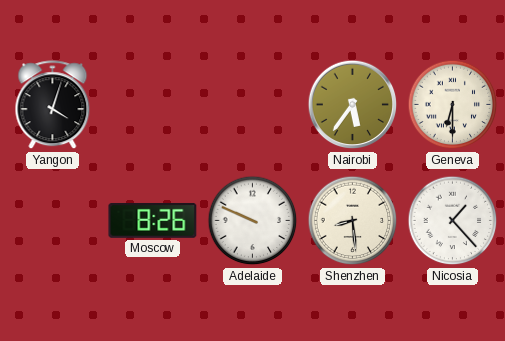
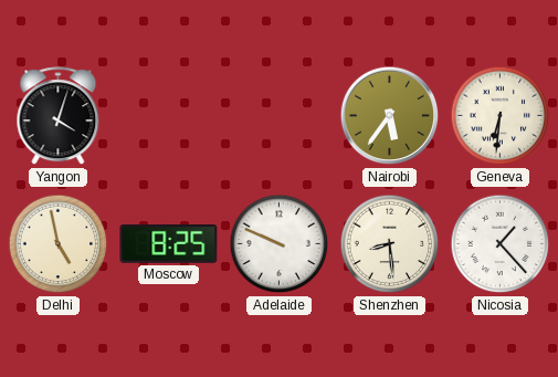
Geneva: 6:30 -> 6:31
Delhi: none -> 4:58
Moscow: 8:26 -> 8:25
